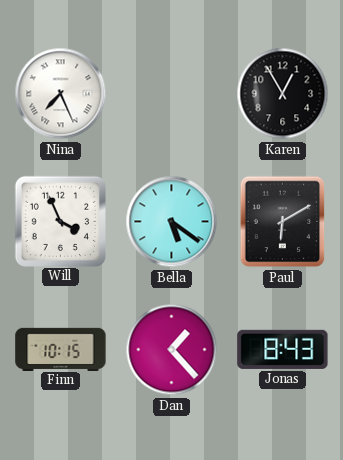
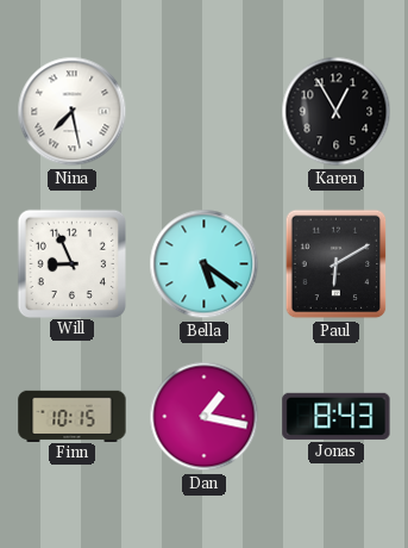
Nina: 7:26 -> 7:28
Will: 3:56 -> 8:56
Dan: 1:23 -> 1:17
